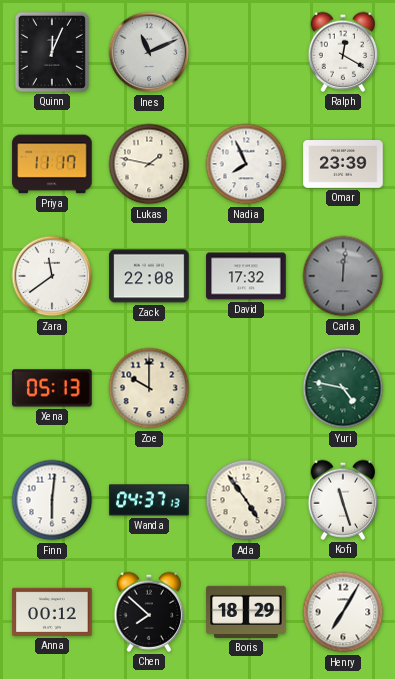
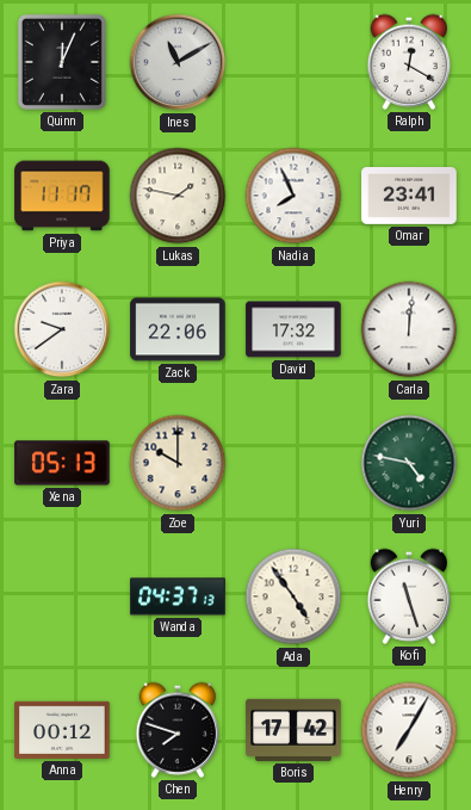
Ines: 11:11 -> 11:10
Omar: 23:39 -> 23:41
Zara: 11:39 -> 9:39
Zack: 22:08 -> 22:06
Carla dial: grey -> white
Finn: 6:01 -> none
Chen: 7:52 -> 7:48
Boris: 18:29 -> 17:42
